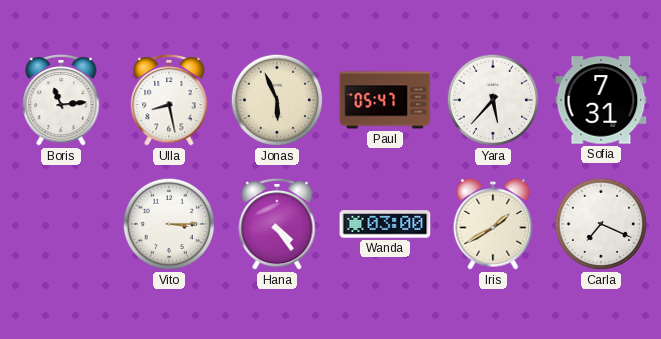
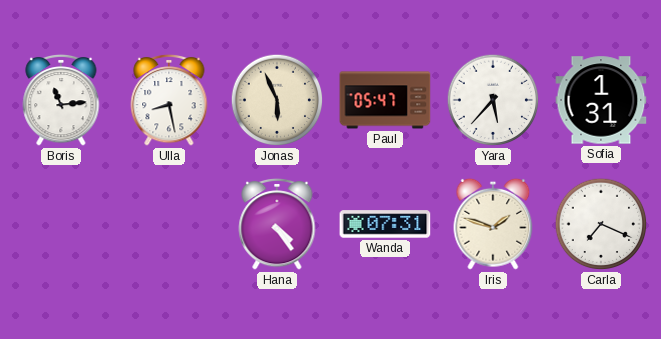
Sofia: 7:31 -> 1:31
Vito: 3:15 -> none
Wanda: 03:00 -> 07:31
Iris: 1:40 -> 1:48
